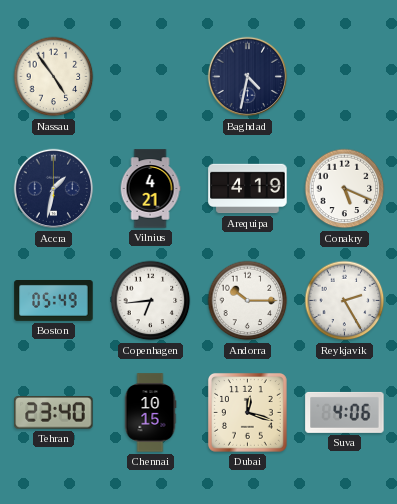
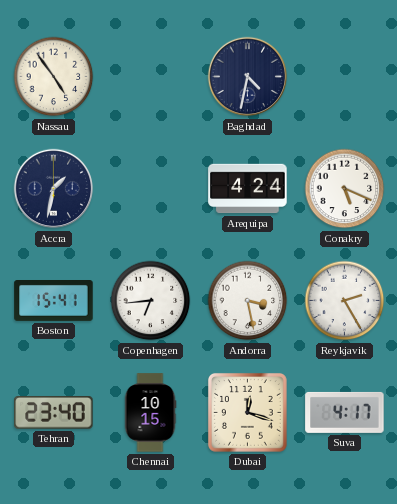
Vilnius: 4:21 -> none
Arequipa: 4:19 -> 4:24
Boston: 05:49 -> 15:41
Andorra: 10:15 -> 3:28
Suva: 4:06 -> 4:17
